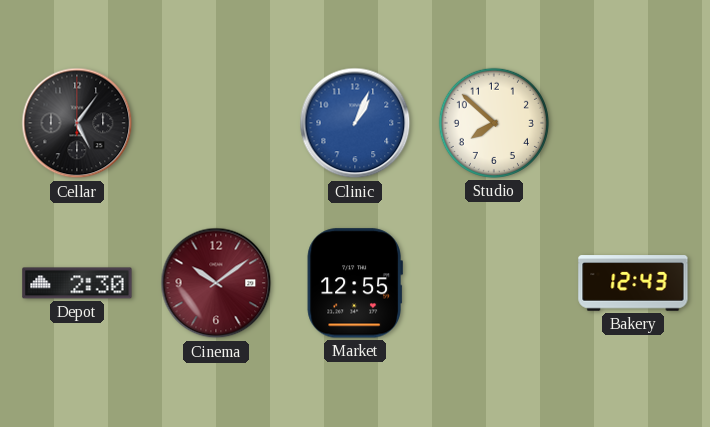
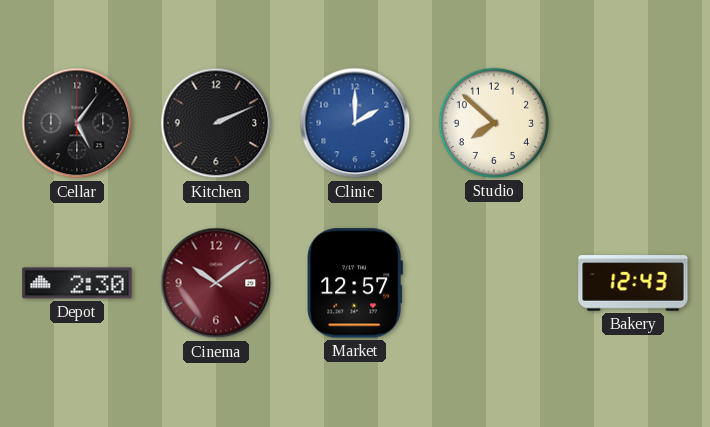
Kitchen: none -> 2:11
Clinic: 1:04 -> 2:00
Market: 12:55 -> 12:57
